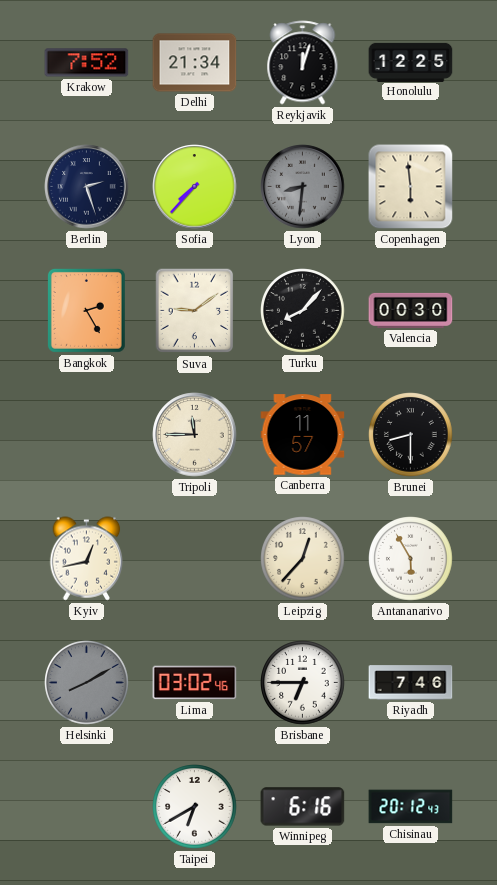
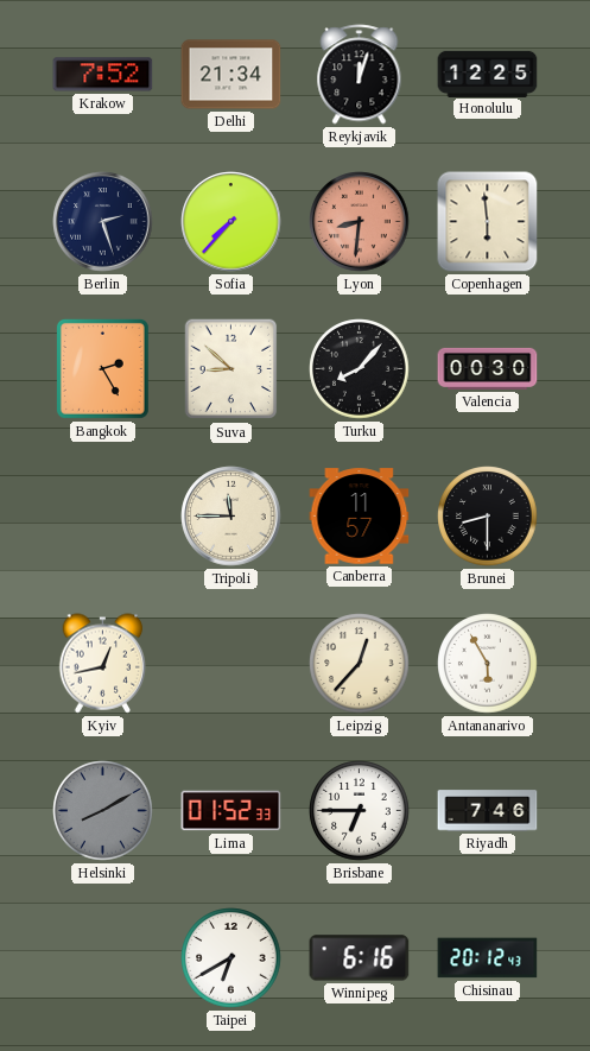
Lyon dial: grey -> salmon
Suva: 9:09 -> 8:52
Lima: 03:02 -> 01:52
